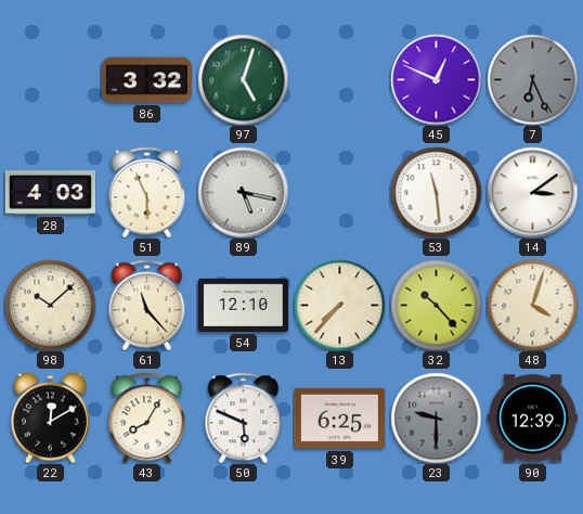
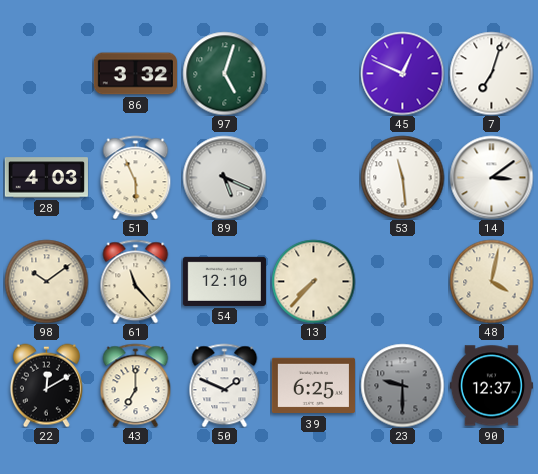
7: 6:26 -> 7:03
7 dial: grey -> white
89: 5:17 -> 5:19
98: 10:08 -> 10:09
32: 10:23 -> none
48: 4:03 -> 4:02
43: 8:05 -> 7:00
50: 5:49 -> 1:49
90: 12:39 -> 12:37
